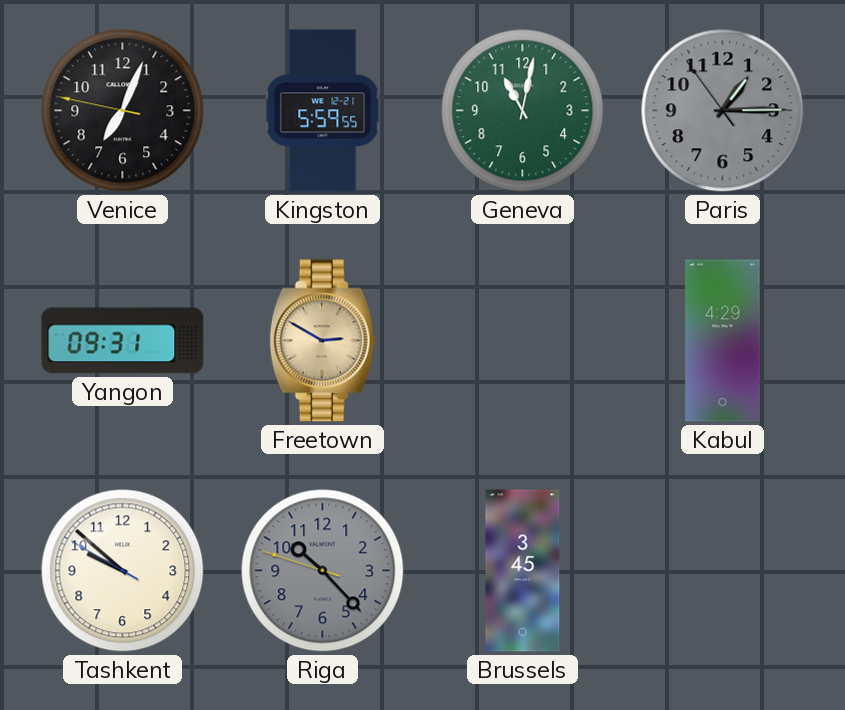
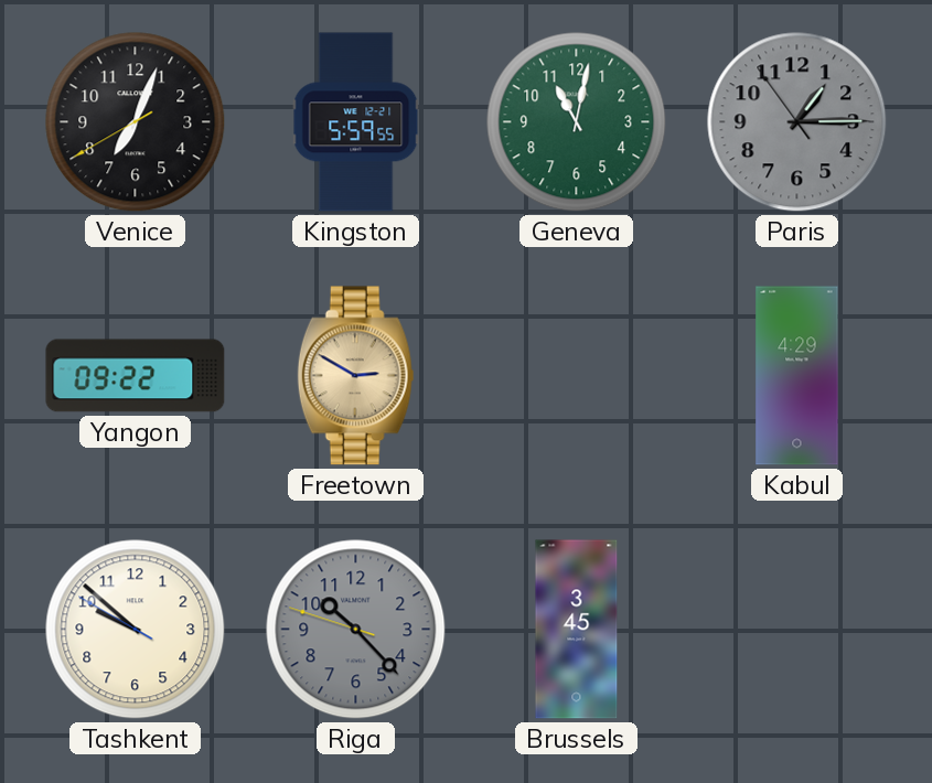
Venice: 7:03:47 -> 7:03:40
Yangon: 09:31 -> 09:22
